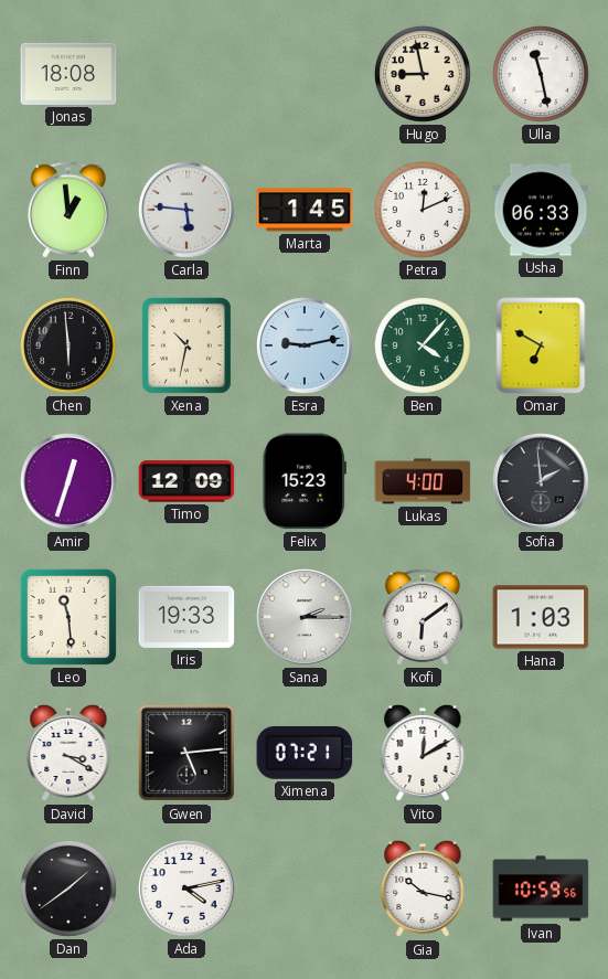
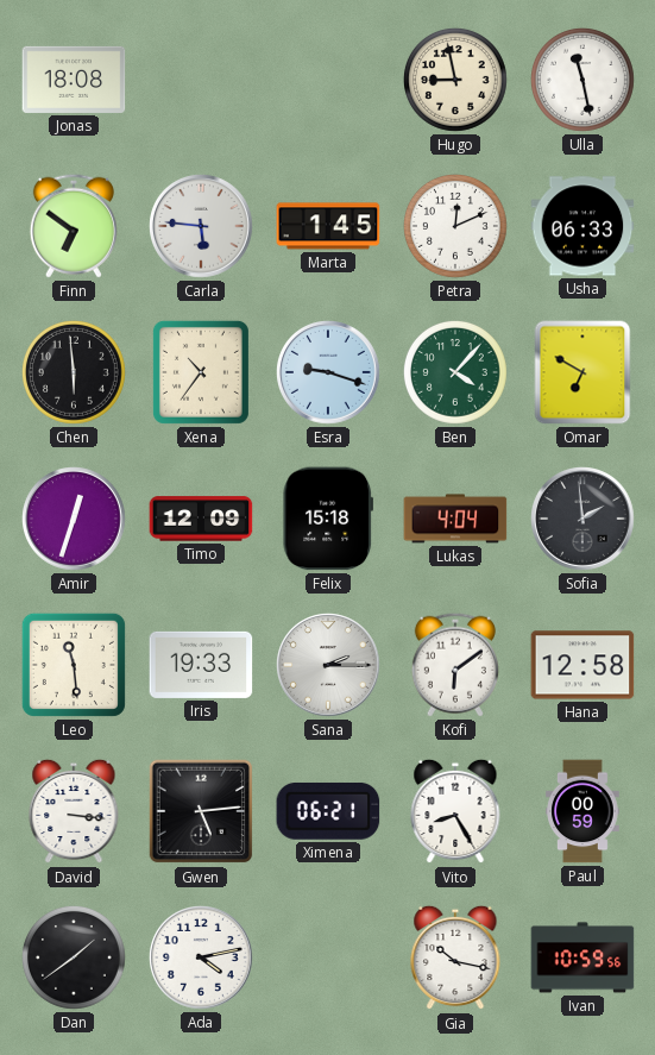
Finn: 12:59 -> 6:51
Xena: 10:32 -> 10:36
Esra: 9:13 -> 9:18
Felix: 15:23 -> 15:18
Lukas: 4:00 -> 4:04
Hana: 1:03 -> 12:58
David: 3:20 -> 3:16
Ximena: 07:21 -> 06:21
Vito: 12:10 -> 8:25
Paul: none -> 00:59
